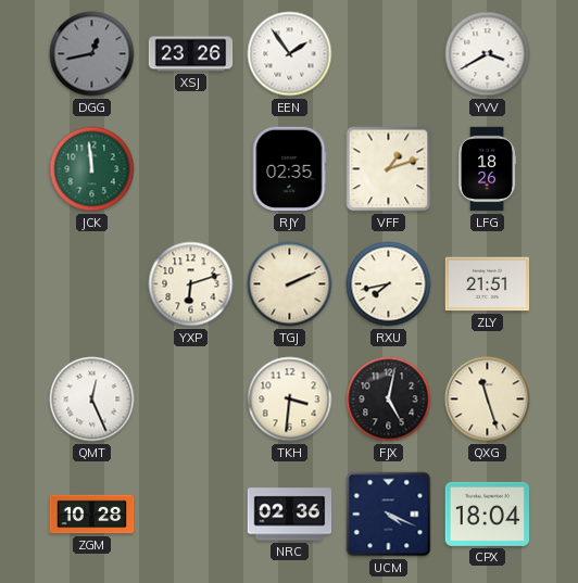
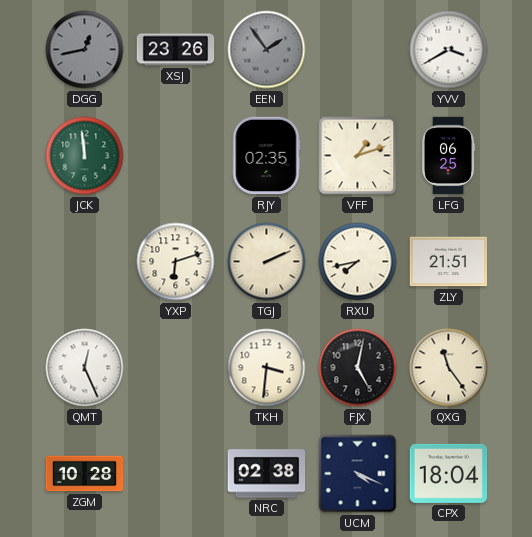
EEN dial: white -> grey
LFG: 18:26 -> 06:25
QXG: 11:27 -> 11:24
NRC: 02:36 -> 02:38
